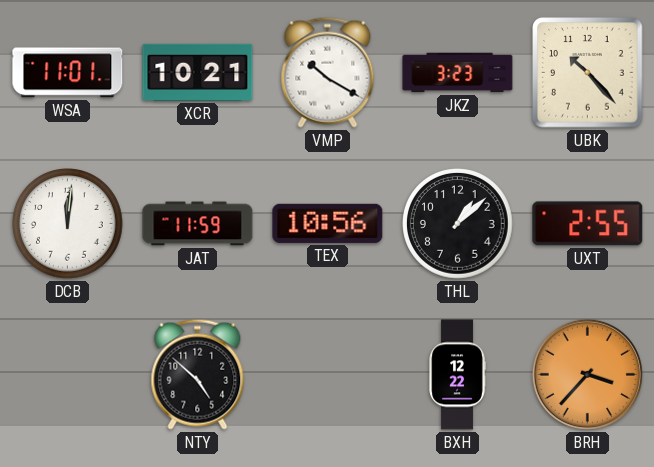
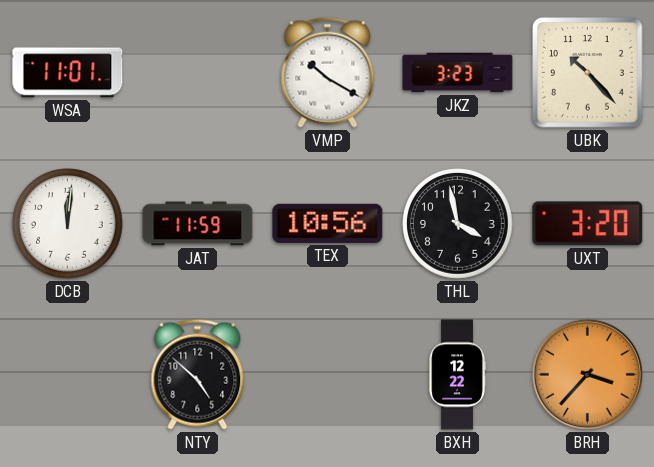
XCR: 10:21 -> none
THL: 1:08 -> 3:58
UXT: 2:55 -> 3:20
